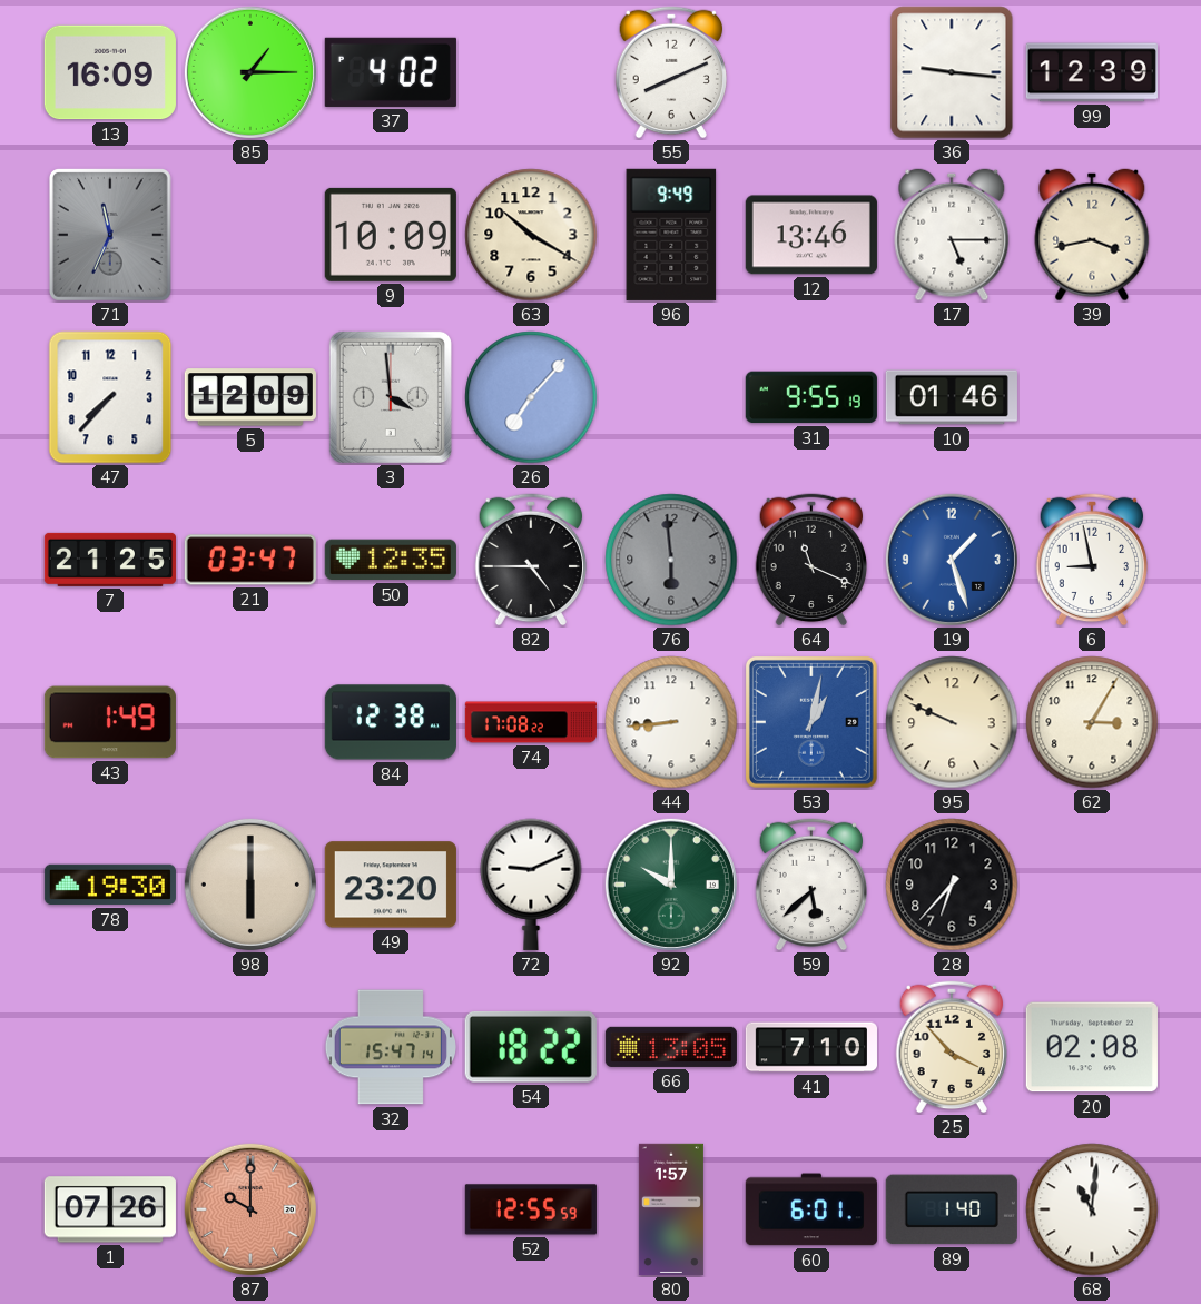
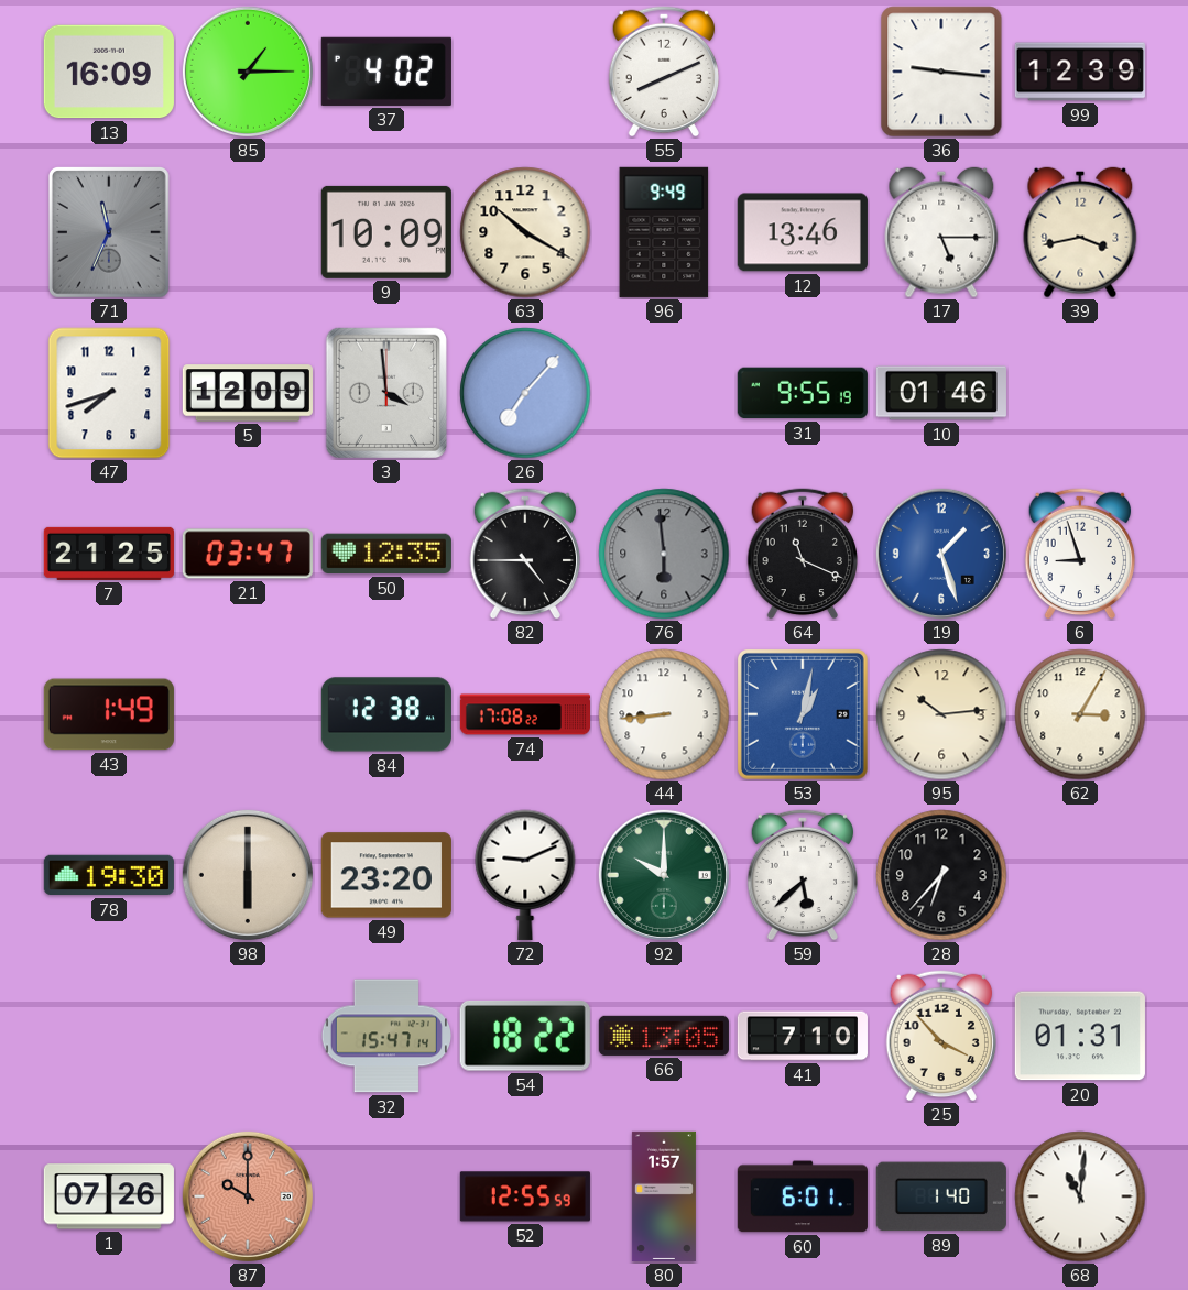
47: 7:37 -> 7:42
6: 8:58 -> 8:57
95: 9:49 -> 10:14
20: 02:08 -> 01:31
